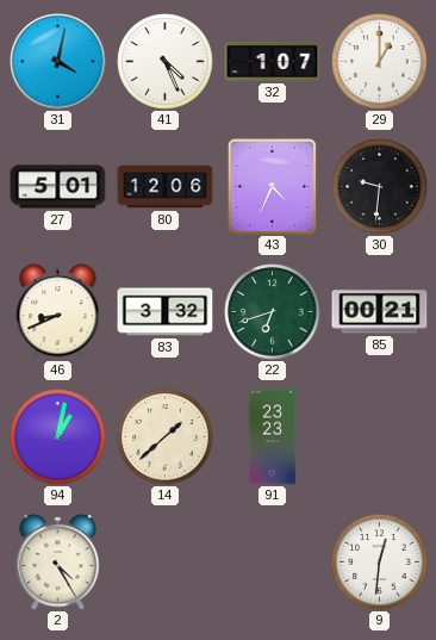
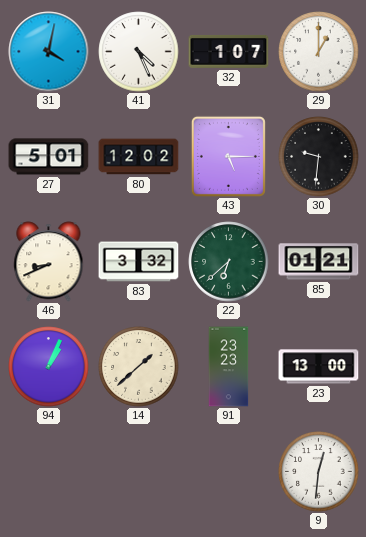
80: 12:06 -> 12:02
43: 4:34 -> 5:15
22: 6:42 -> 6:38
85: 00:21 -> 01:21
94: 1:02 -> 1:04
23: none -> 13:00
2: 4:25 -> none
